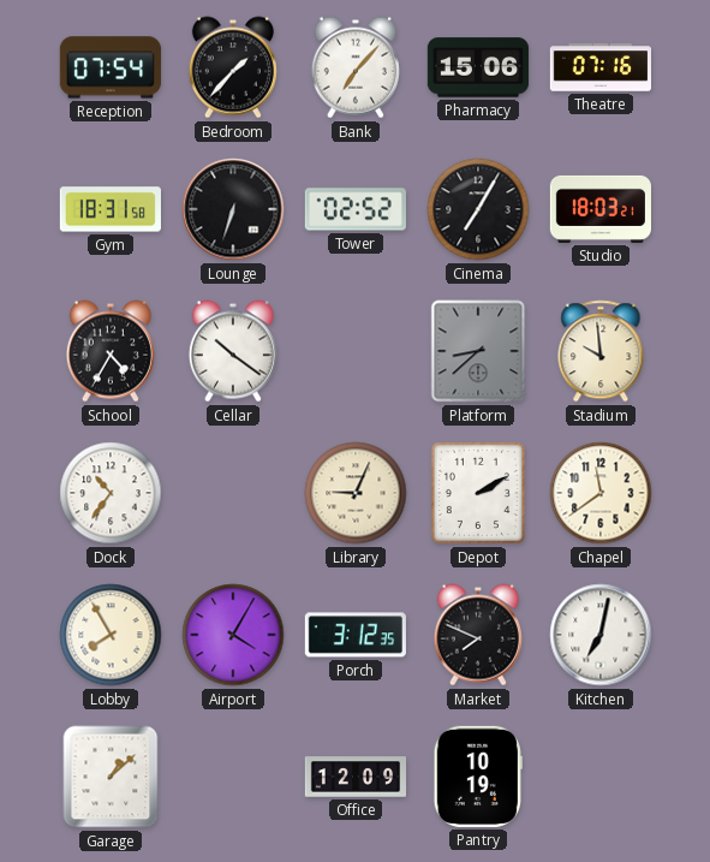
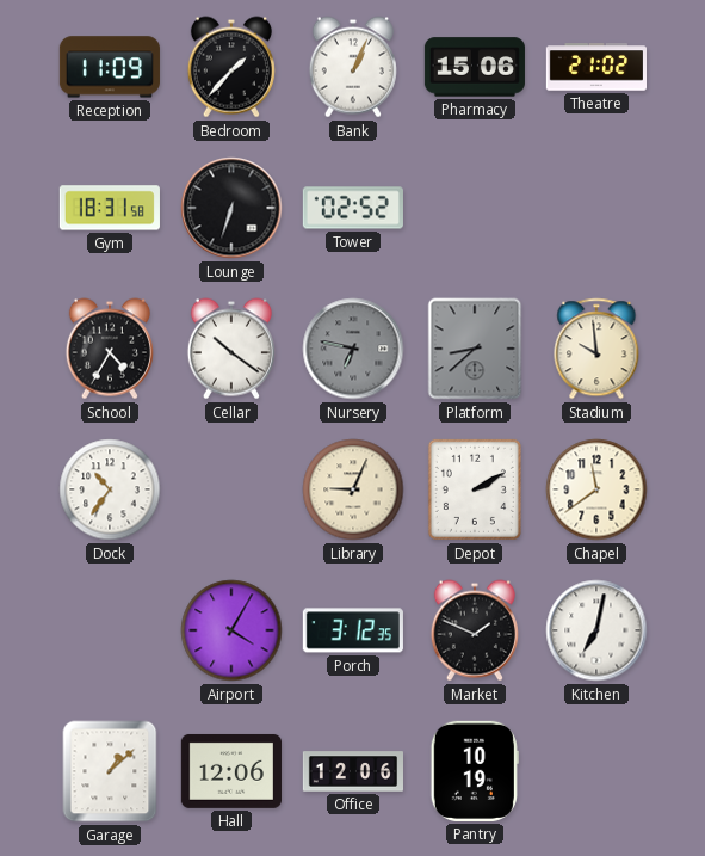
Reception: 07:54 -> 11:09
Bank: 7:07 -> 1:04
Theatre: 07:16 -> 21:02
Cinema: 7:05 -> none
Studio: 18:03 -> none
Nursery: none -> 6:47
Lobby: 7:55 -> none
Market: 7:49 -> 1:49
Hall: none -> 12:06
Office: 12:09 -> 12:06
